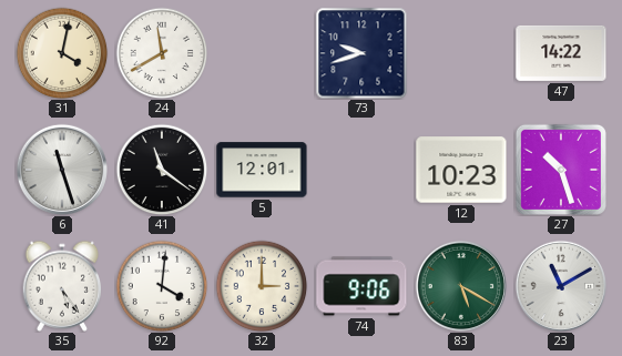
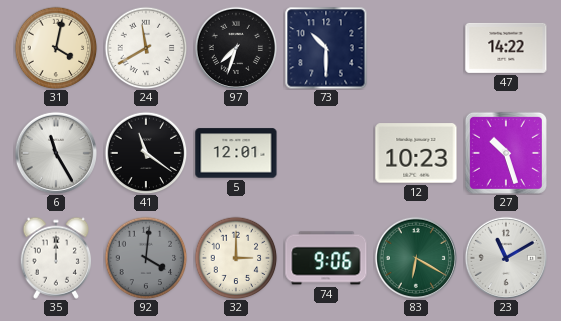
97: none -> 7:33
73: 9:42 -> 10:30
6: 11:27 -> 11:25
35: 5:24 -> 12:00
92 dial: white -> grey
83: 5:20 -> 6:20
